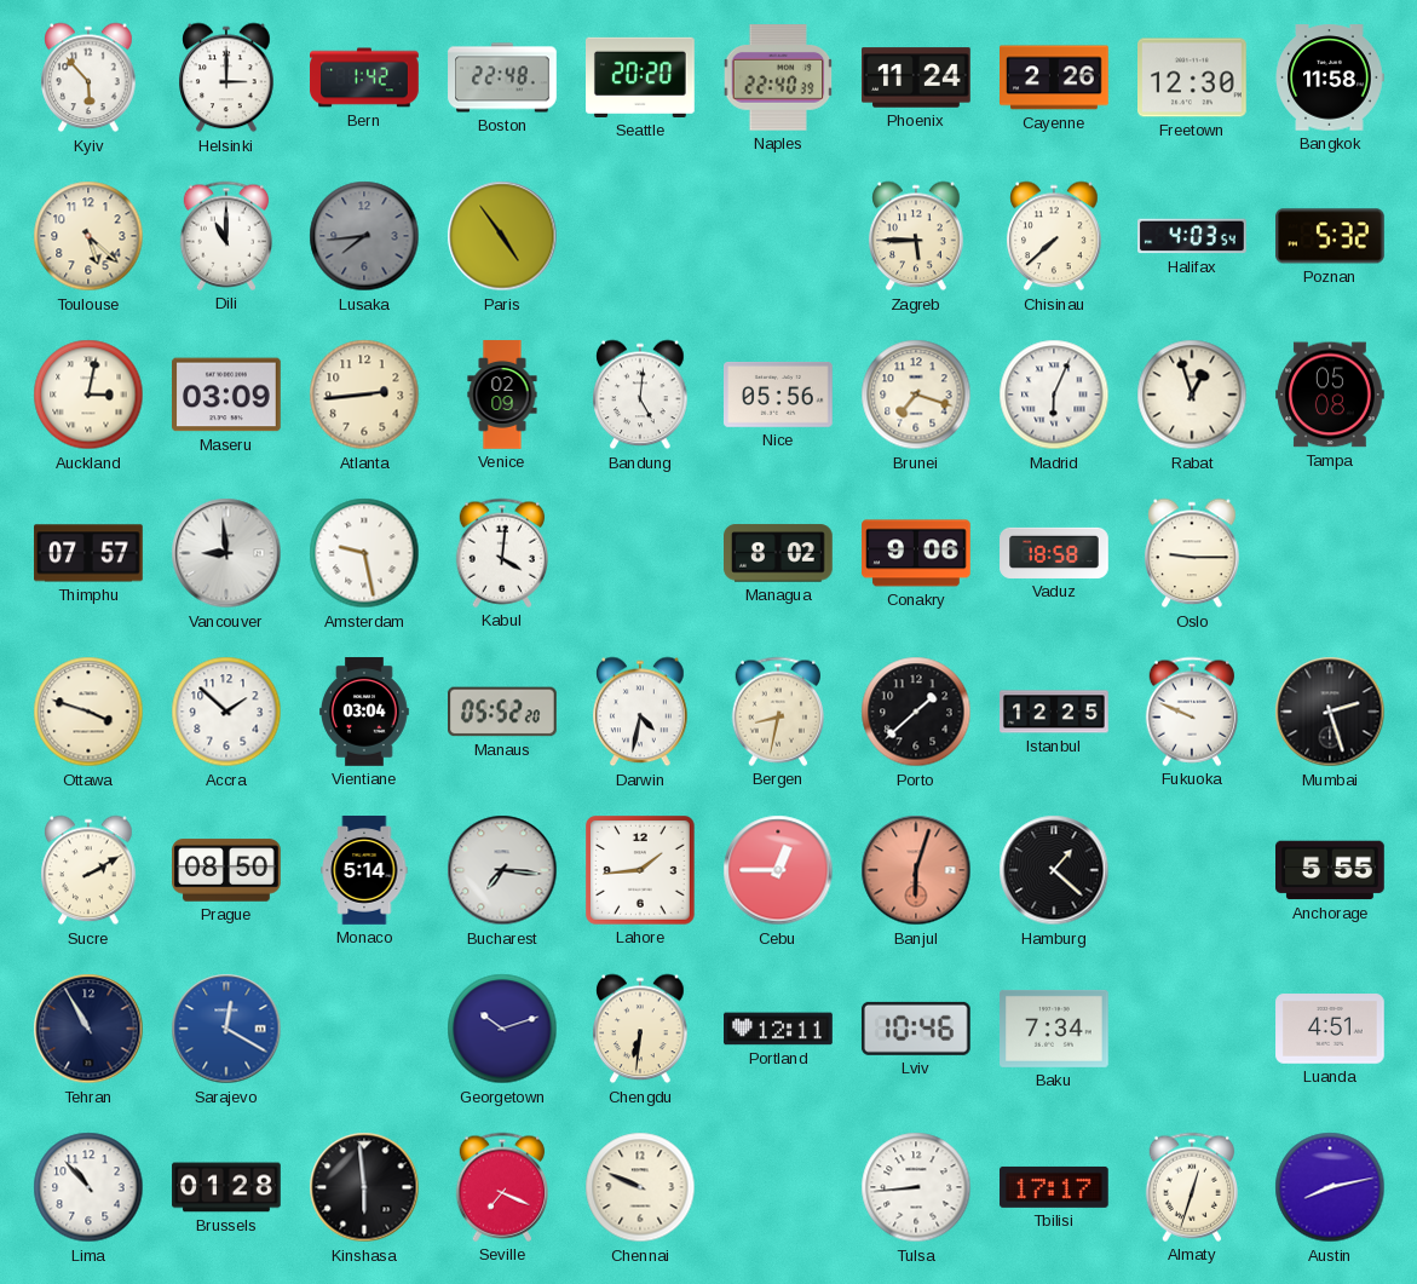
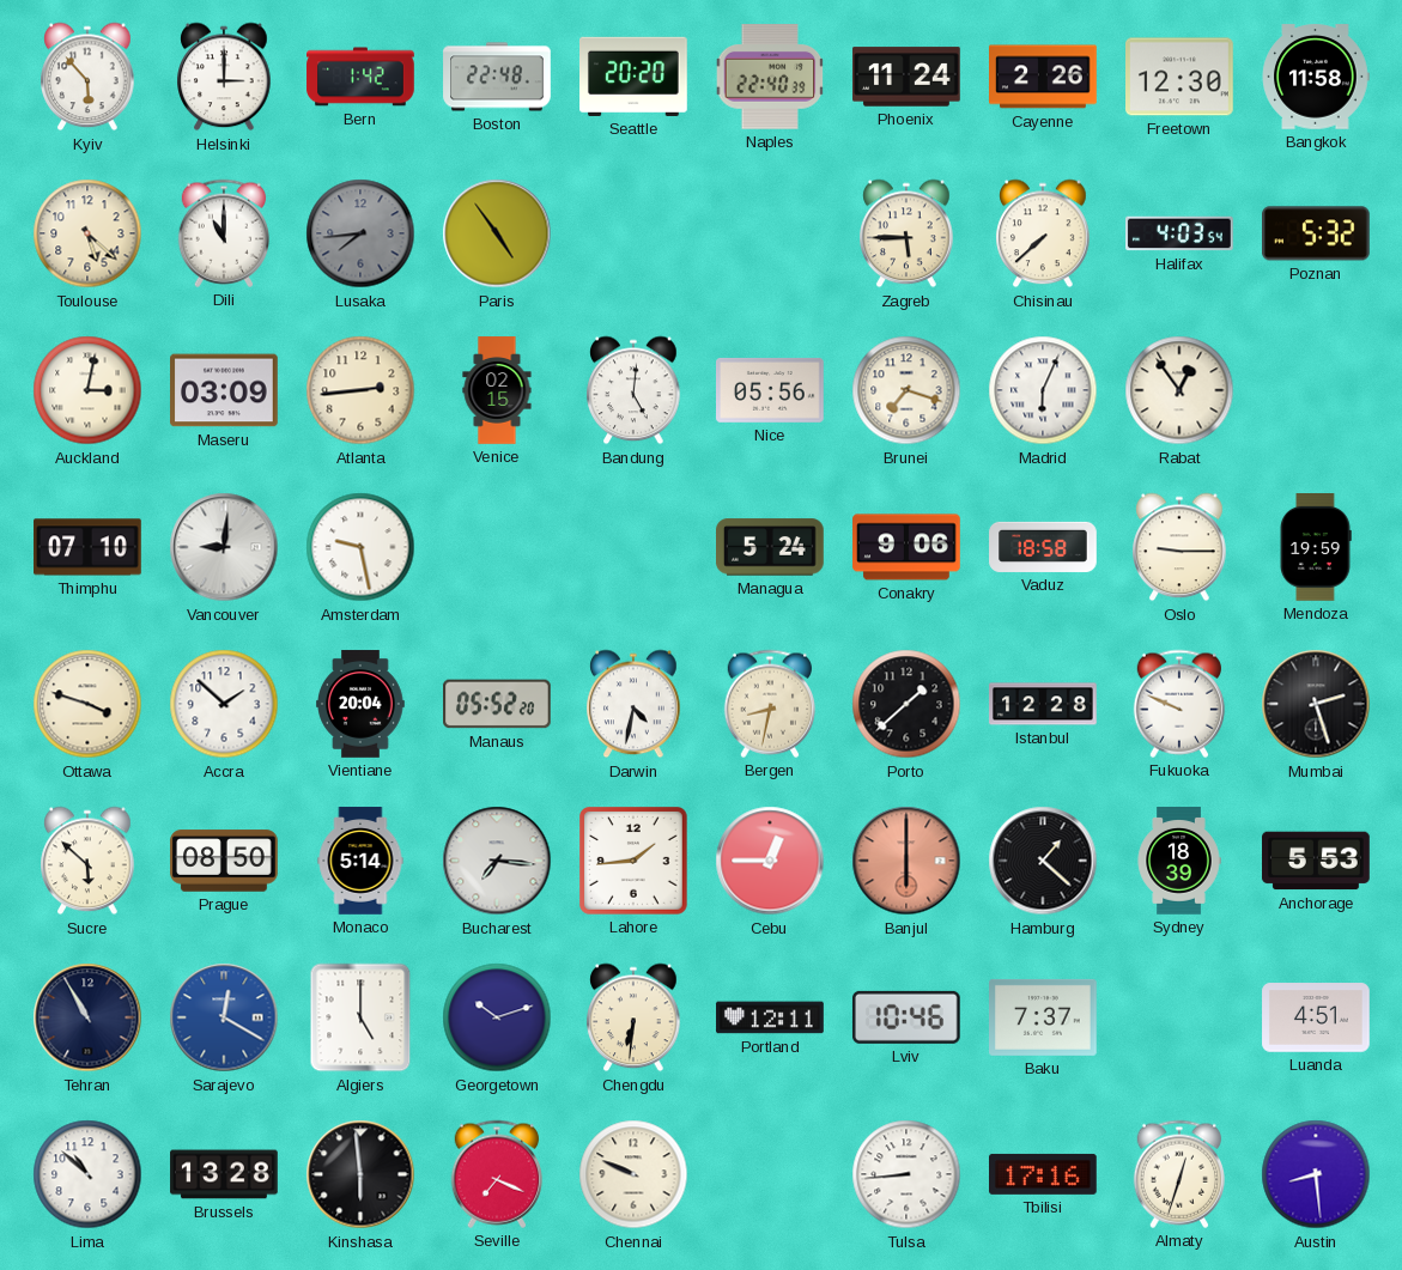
Venice: 02:09 -> 02:15
Rabat: 12:57 -> 12:54
Tampa: 05:08 -> none
Thimphu: 07:57 -> 07:10
Vancouver: 8:59 -> 9:01
Kabul: 4:01 -> none
Managua: 8:02 -> 5:24
Mendoza: none -> 19:59
Vientiane: 03:04 -> 20:04
Istanbul: 12:25 -> 12:28
Sucre: 2:10 -> 5:52
Banjul: 6:03 -> 6:00
Sydney: none -> 18:39
Anchorage: 5:55 -> 5:53
Algiers: none -> 5:00
Baku: 7:34 -> 7:37
Lima: 10:53 -> 10:52
Brussels: 01:28 -> 13:28
Tbilisi: 17:17 -> 17:16
Austin: 8:13 -> 8:29
